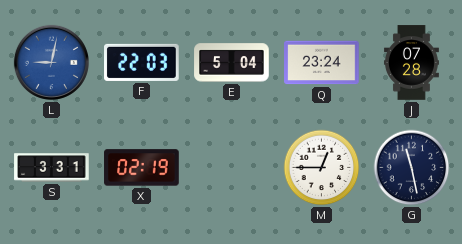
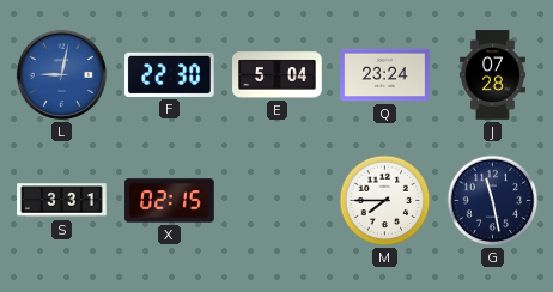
F: 22:03 -> 22:30
X: 02:19 -> 02:15
M: 12:45 -> 7:45
